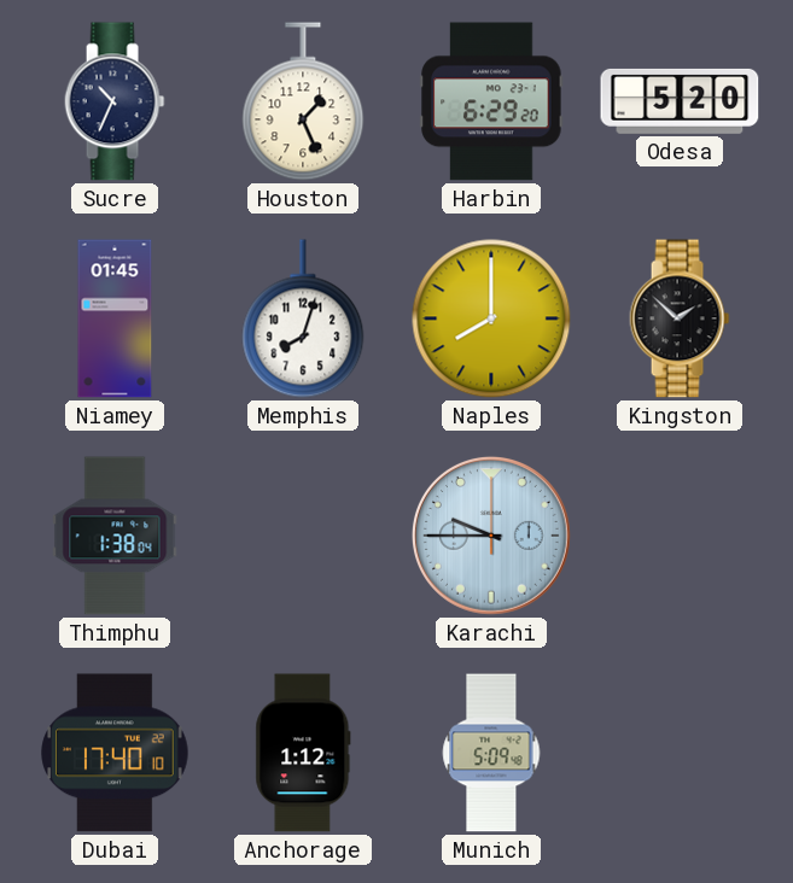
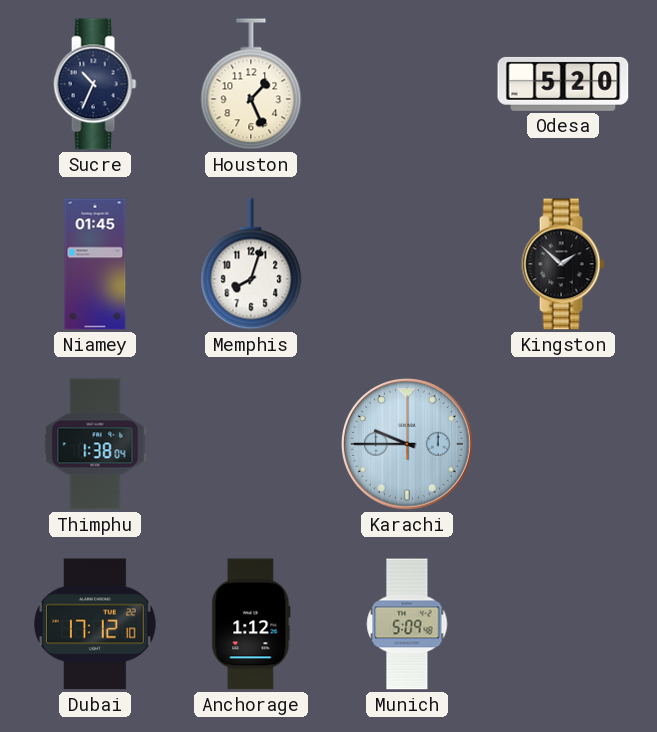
Harbin: 6:29 -> none
Naples: 8:00 -> none
Dubai: 17:40 -> 17:12
